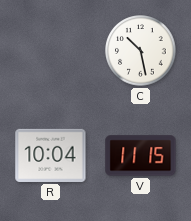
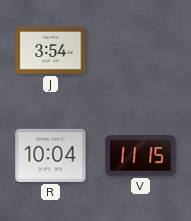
J: none -> 3:54
C: 10:28 -> none
